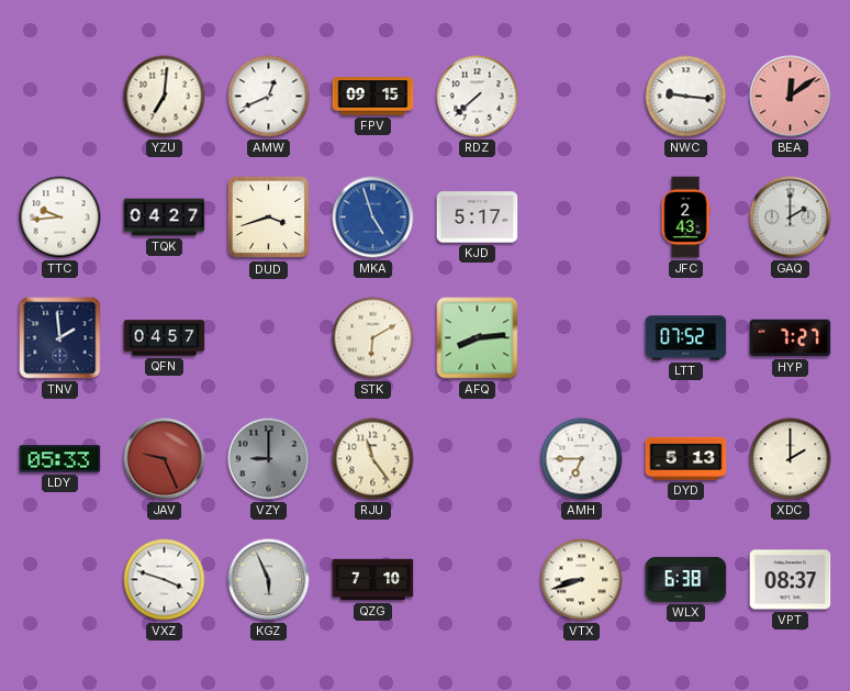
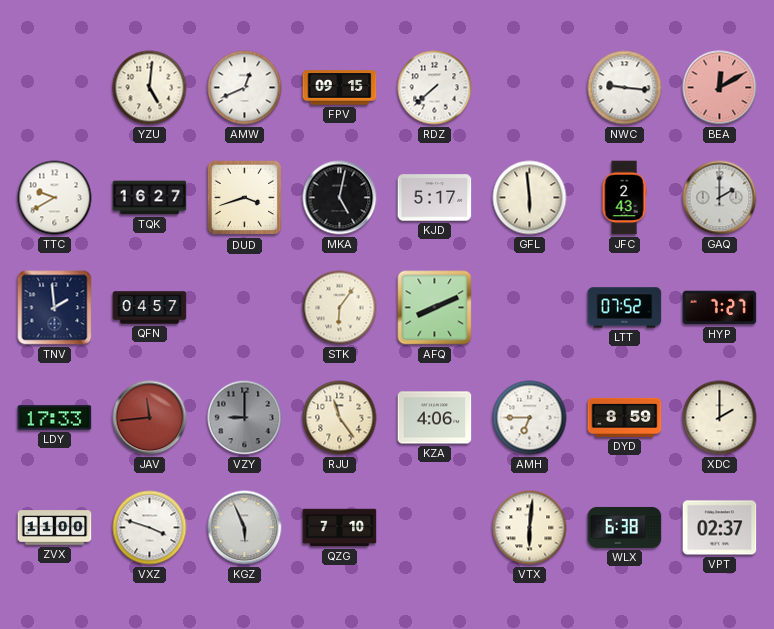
YZU: 7:01 -> 5:01
BEA: 12:09 -> 12:10
TTC: 9:44 -> 9:40
TQK: 04:27 -> 16:27
MKA: 4:57 -> 5:02
MKA dial: blue -> black
GFL: none -> 5:59
STK: 6:10 -> 6:06
AFQ: 8:14 -> 8:11
LDY: 05:33 -> 17:33
JAV: 9:26 -> 11:44
KZA: none -> 4:06
DYD: 5:13 -> 8:59
ZVX: none -> 11:00
VTX: 8:42 -> 6:01
VPT: 08:37 -> 02:37
